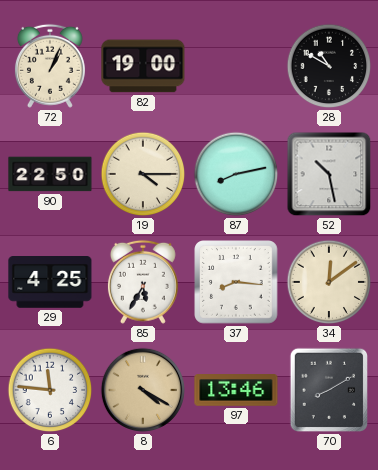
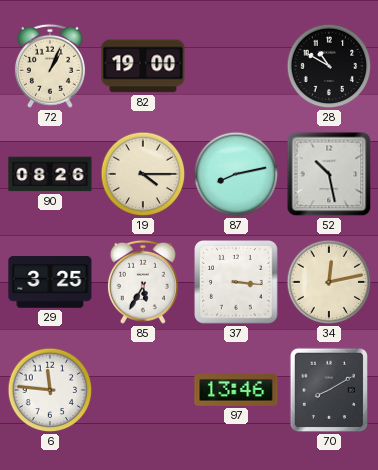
90: 22:50 -> 08:26
29: 4:25 -> 3:25
37: 8:16 -> 3:16
34: 12:09 -> 12:13
8: 4:20 -> none
